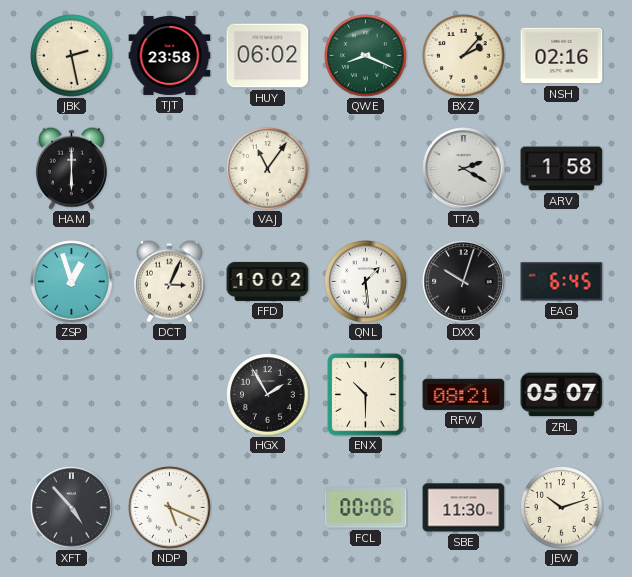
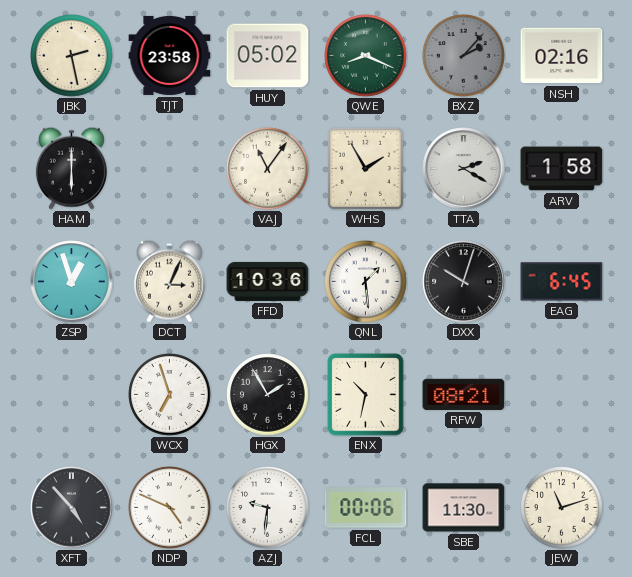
HUY: 06:02 -> 05:02
BXZ dial: cream -> grey
WHS: none -> 1:55
FFD: 10:02 -> 10:36
WCX: none -> 6:57
ENX: 10:30 -> 10:32
ZRL: 05:07 -> none
NDP: 5:19 -> 4:49
AZJ: none -> 9:31
JEW: 10:12 -> 11:12
